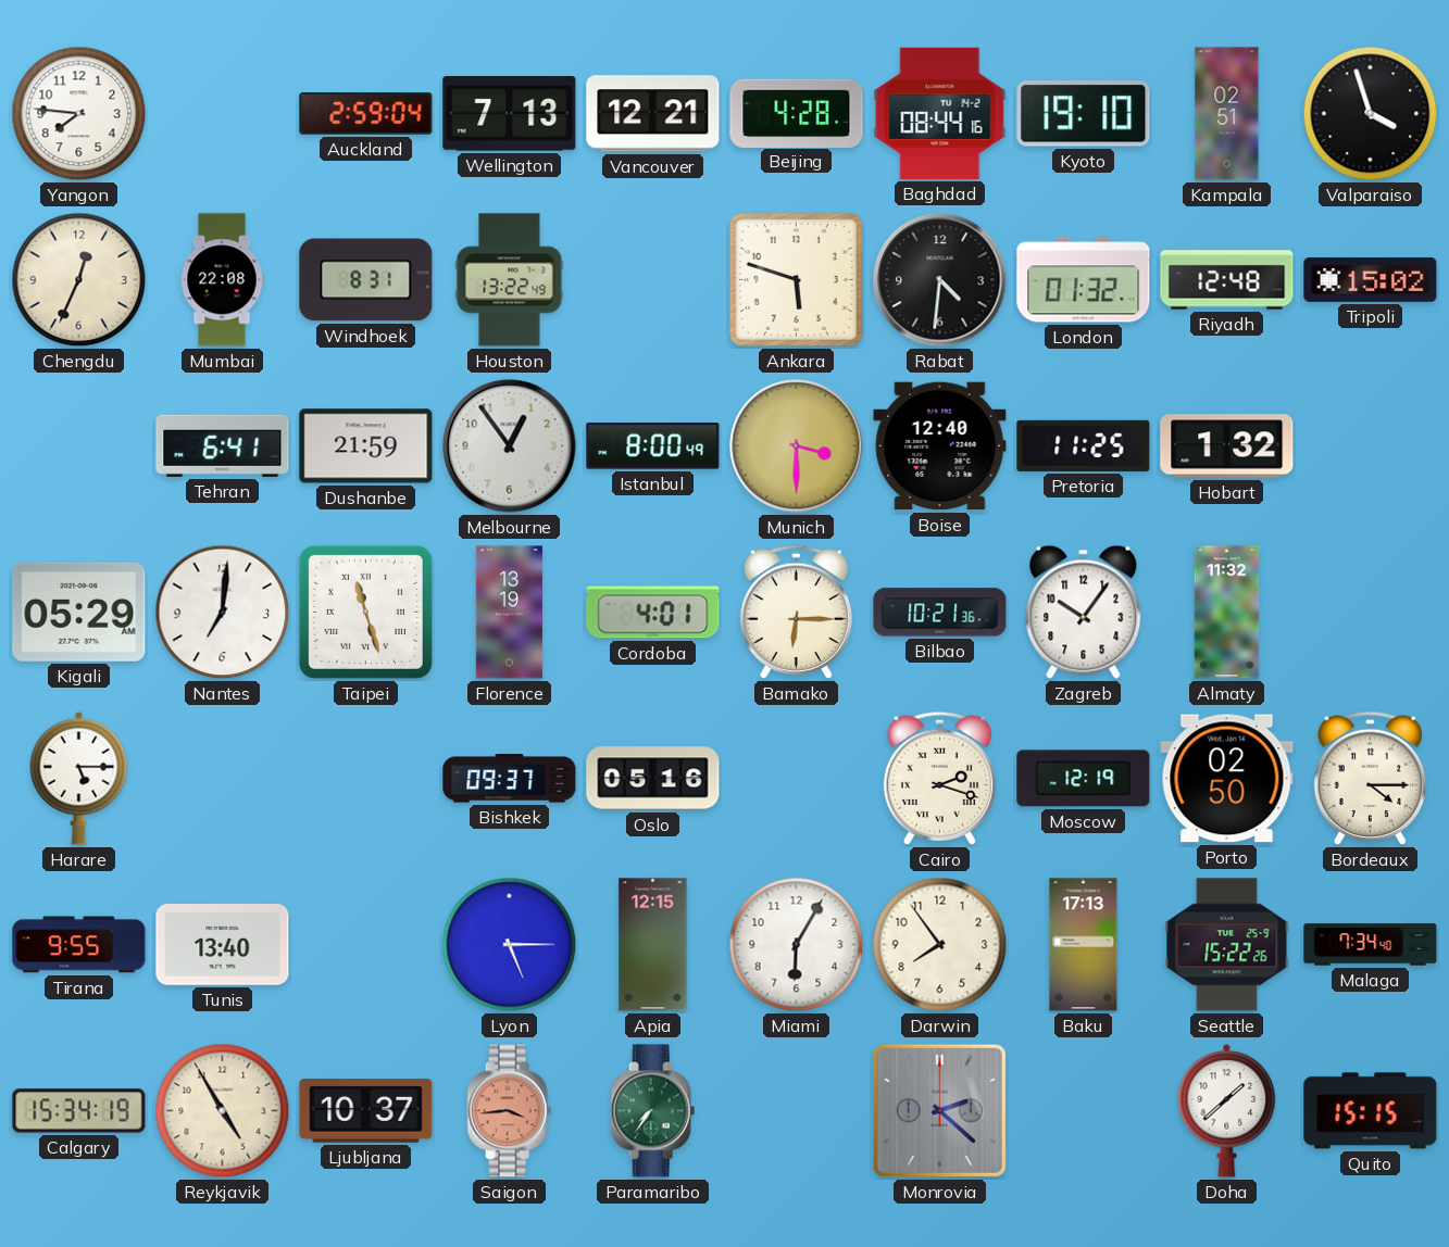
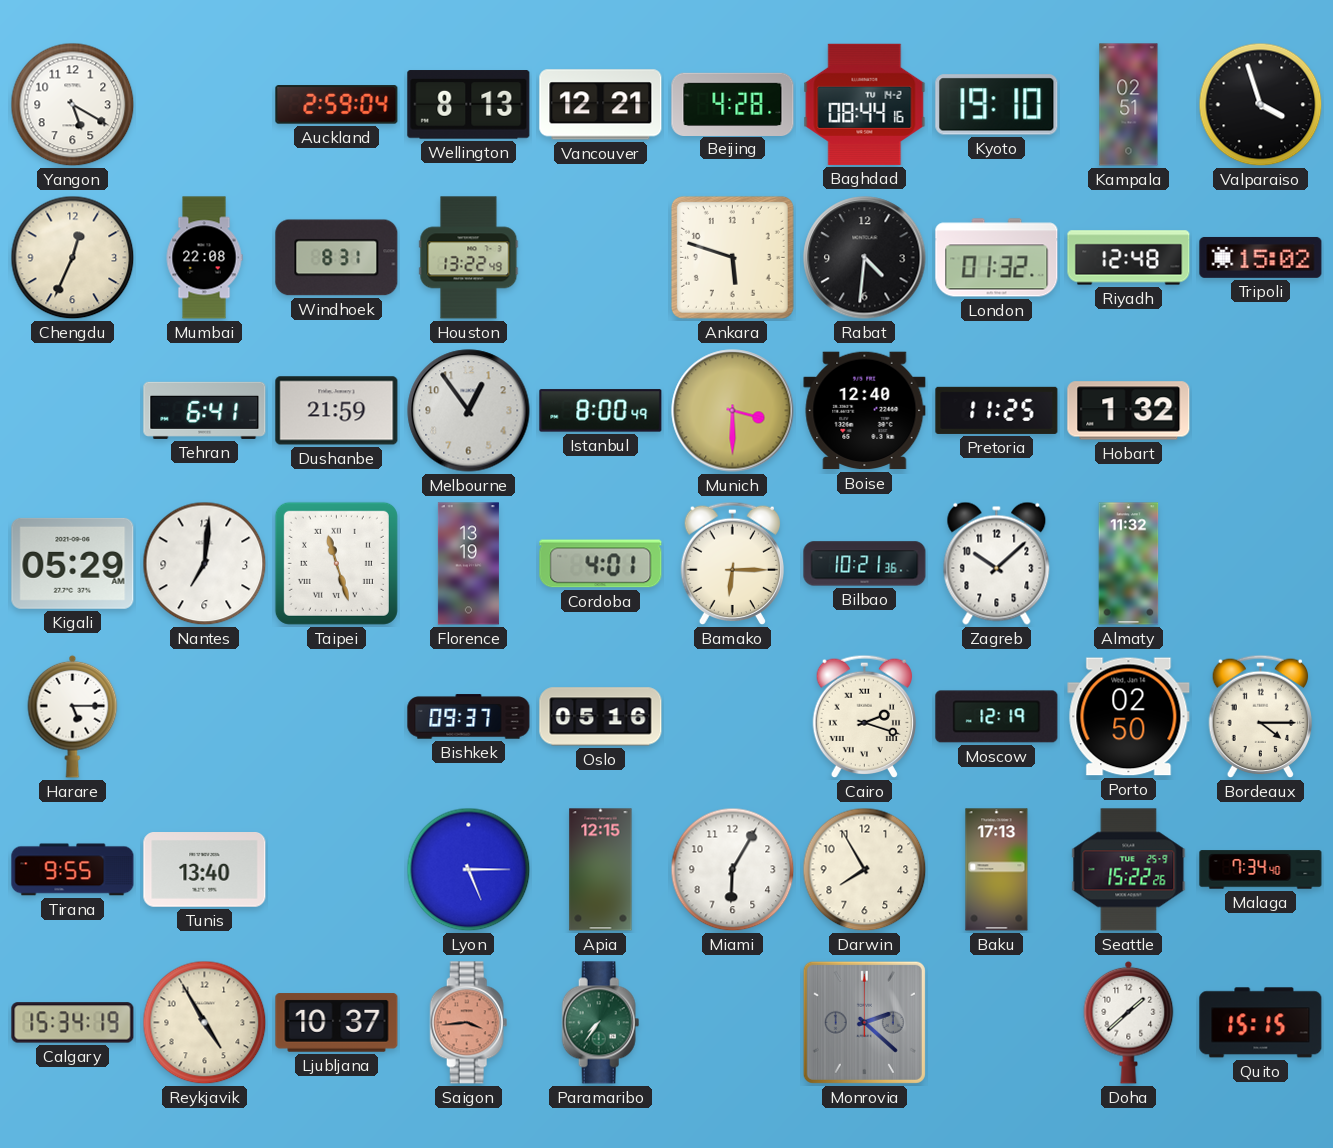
Yangon: 7:46 -> 5:20
Wellington: 7:13 -> 8:13
Zagreb: 10:06 -> 10:08
Darwin: 7:54 -> 7:55
